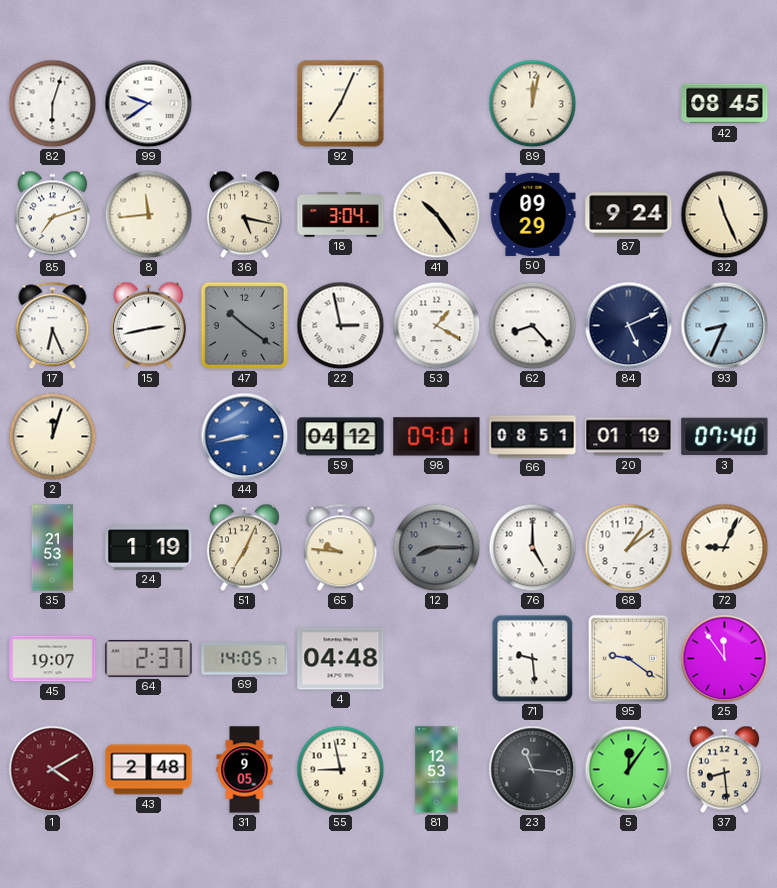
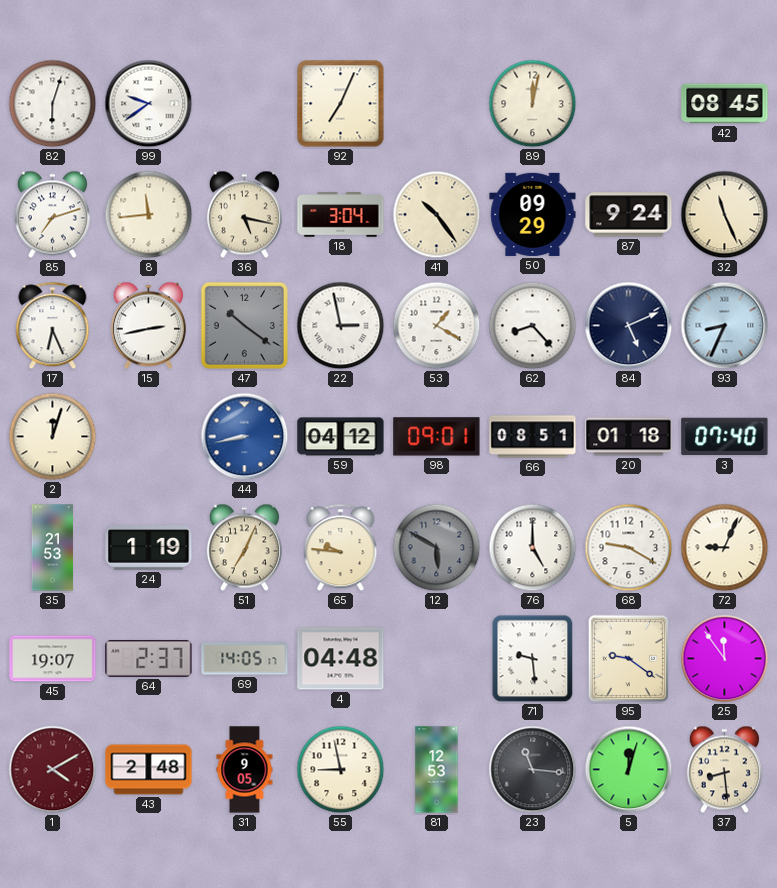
20: 01:19 -> 01:18
12: 8:15 -> 5:50
68: 1:09 -> 9:20
5: 12:06 -> 12:03
